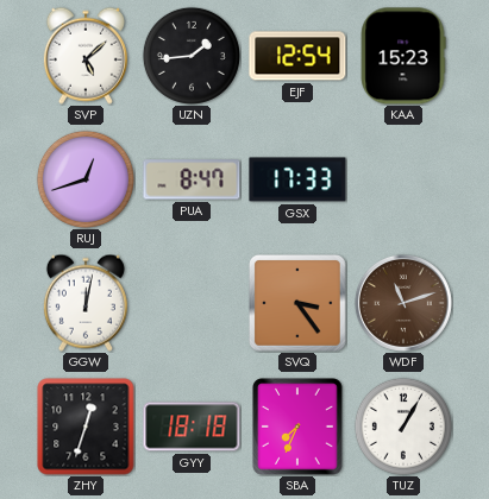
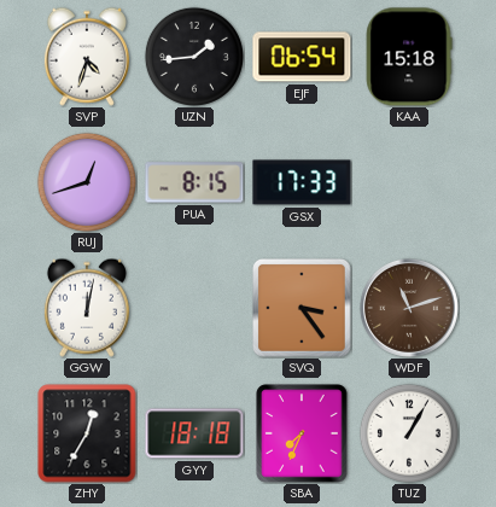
SVP: 5:08 -> 4:33
EJF: 12:54 -> 06:54
KAA: 15:23 -> 15:18
PUA: 8:47 -> 8:15
ZHY: 12:33 -> 12:35
